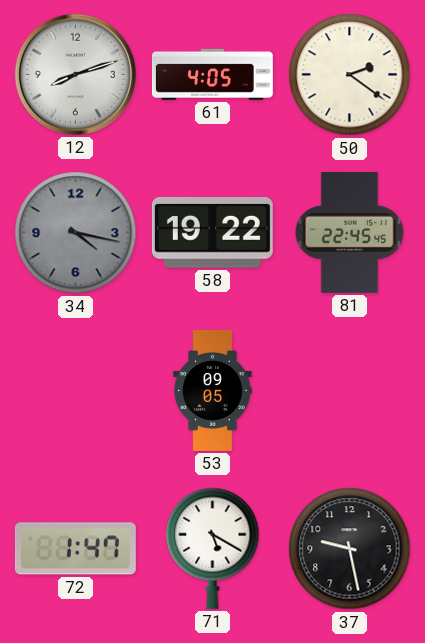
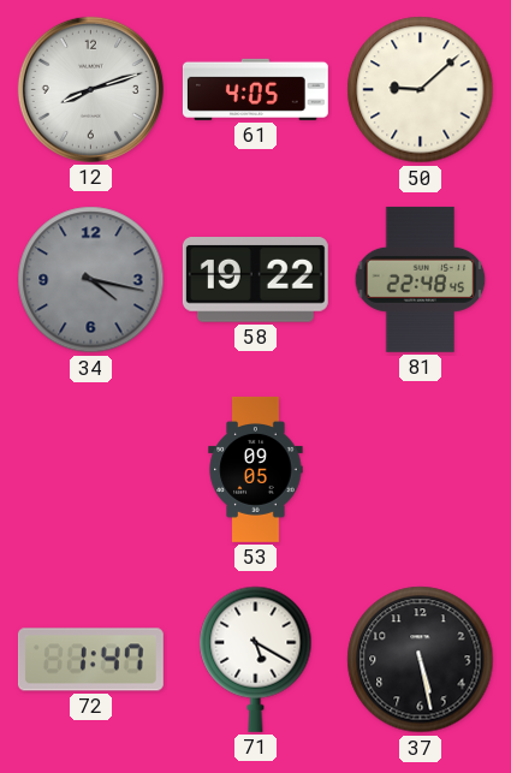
50: 2:21 -> 9:08
81: 22:45 -> 22:48
37: 9:28 -> 5:28
